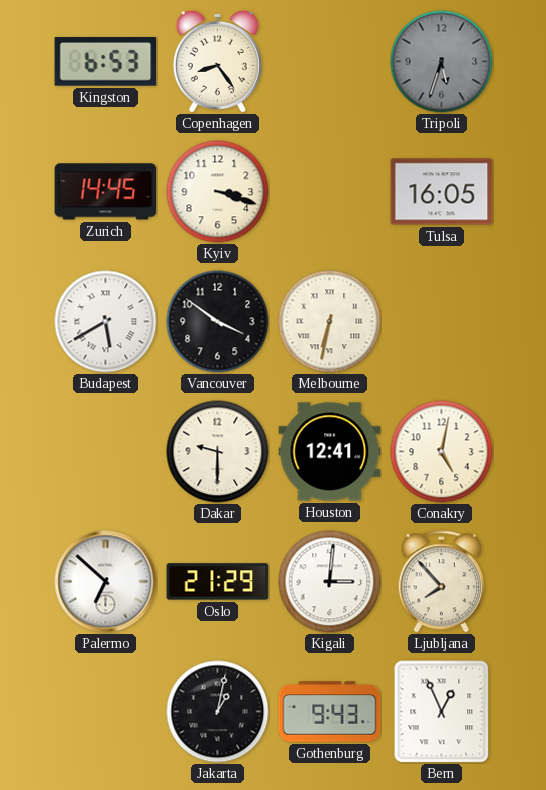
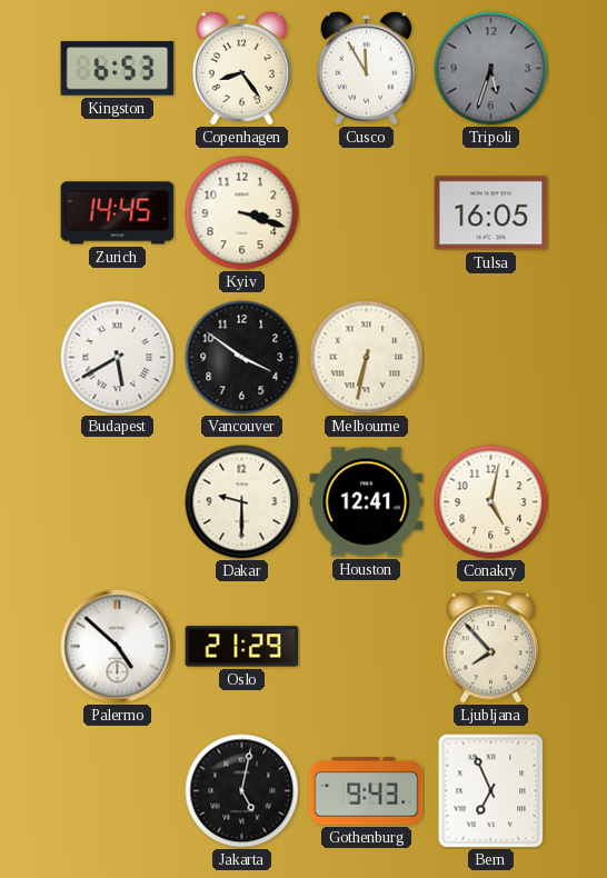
Cusco: none -> 11:55
Palermo: 6:52 -> 4:52
Kigali: 3:01 -> none
Jakarta: 1:02 -> 5:02
Bern: 12:56 -> 6:56
